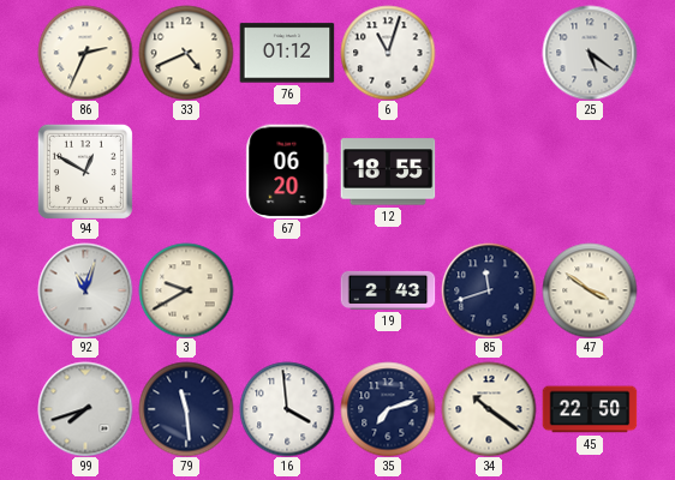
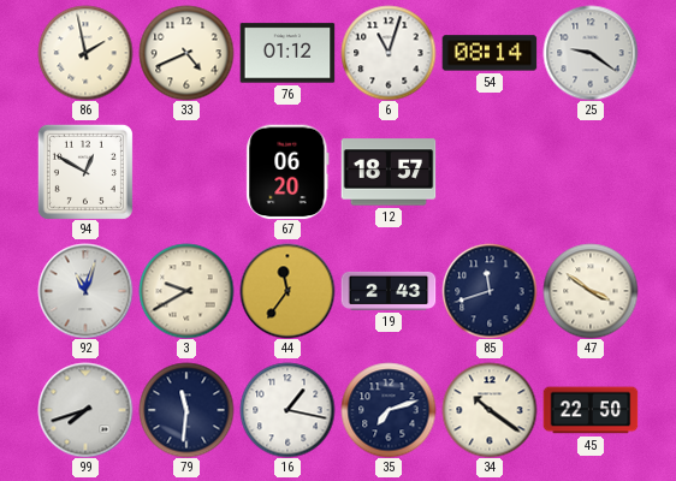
86: 2:34 -> 1:58
54: none -> 08:14
25: 5:21 -> 9:21
12: 18:55 -> 18:57
44: none -> 11:36
79: 11:29 -> 11:31
16: 3:59 -> 1:17
